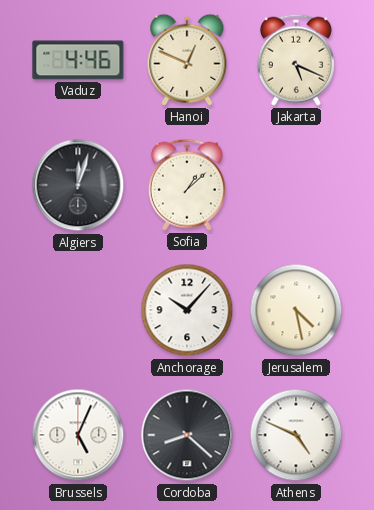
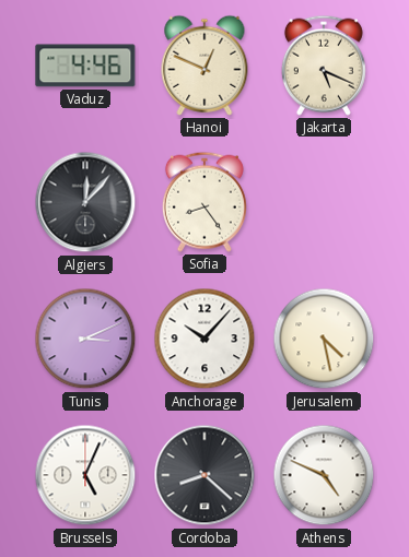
Algiers: 12:03 -> 12:07
Sofia: 1:08 -> 8:24
Tunis: none -> 3:11
